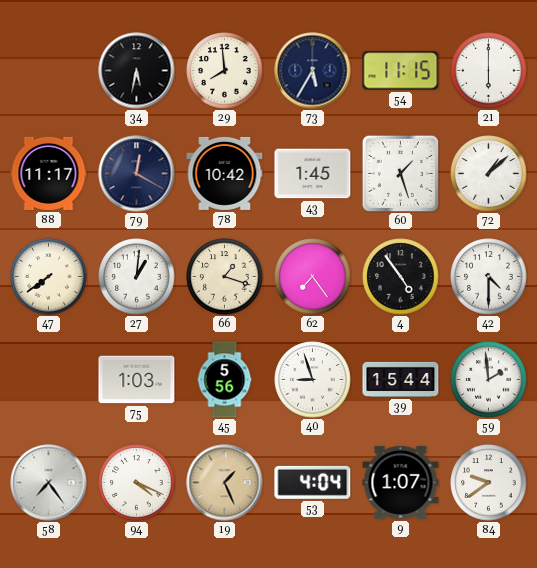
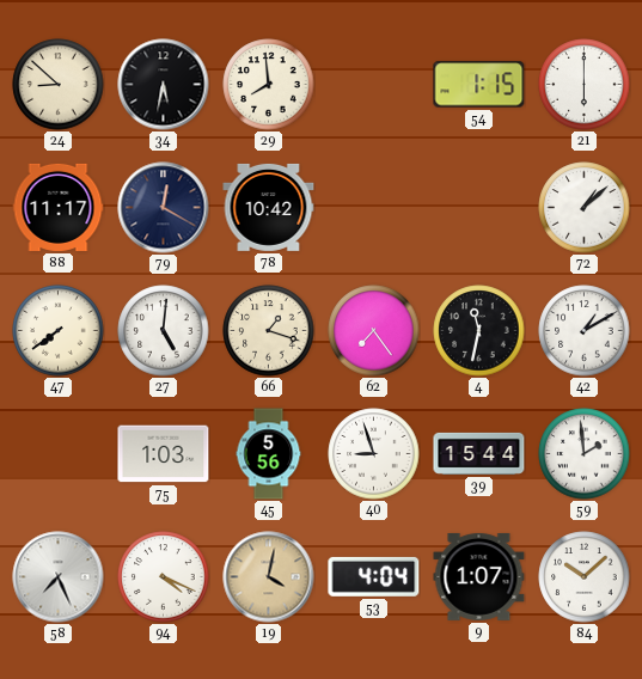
24: none -> 8:52
73: 5:35 -> none
54: 11:15 -> 1:15
43: 1:45 -> none
60: 1:27 -> none
27: 1:01 -> 5:01
4: 4:54 -> 11:32
42: 4:30 -> 1:10
58: 7:24 -> 7:26
19: 1:26 -> 4:02
84: 9:39 -> 10:08
